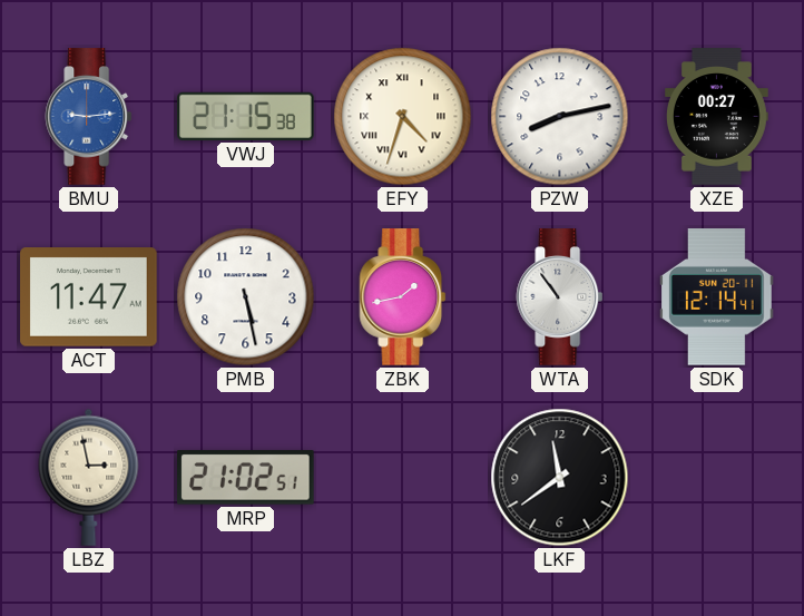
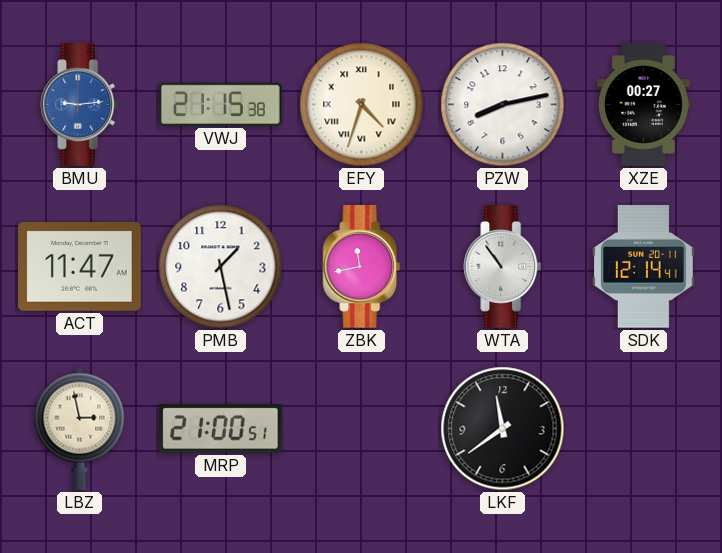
PMB: 5:28 -> 1:28
ZBK: 1:43 -> 11:43
MRP: 21:02 -> 21:00
